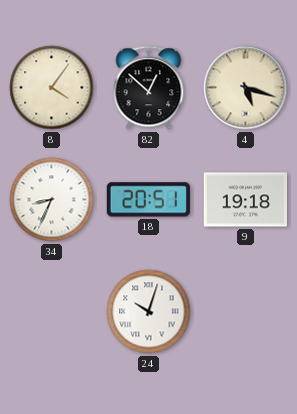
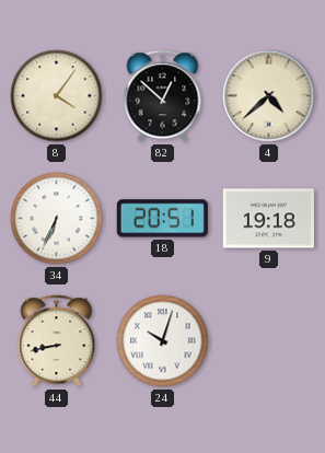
4: 5:18 -> 4:38
34: 8:34 -> 6:34
44: none -> 8:43
